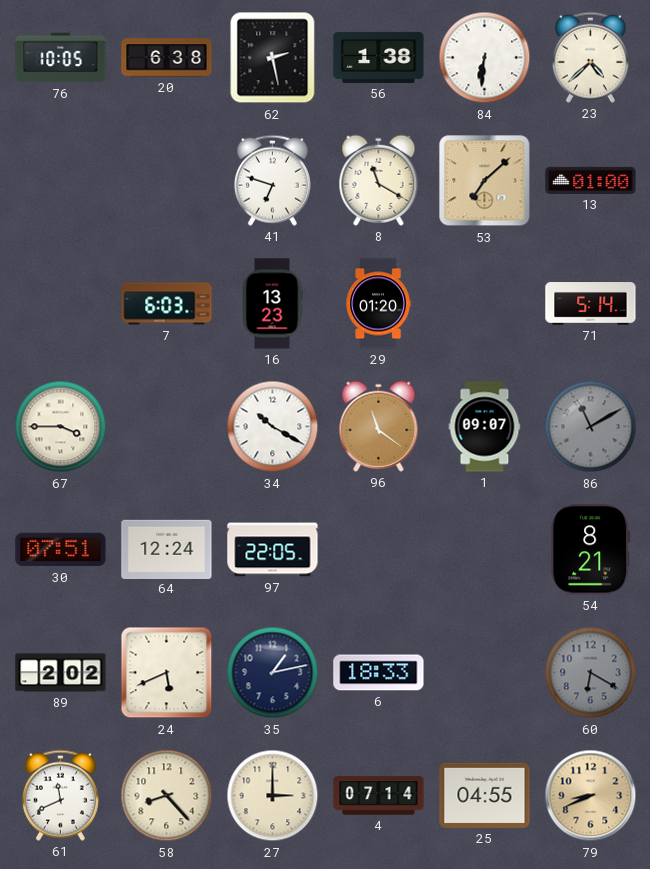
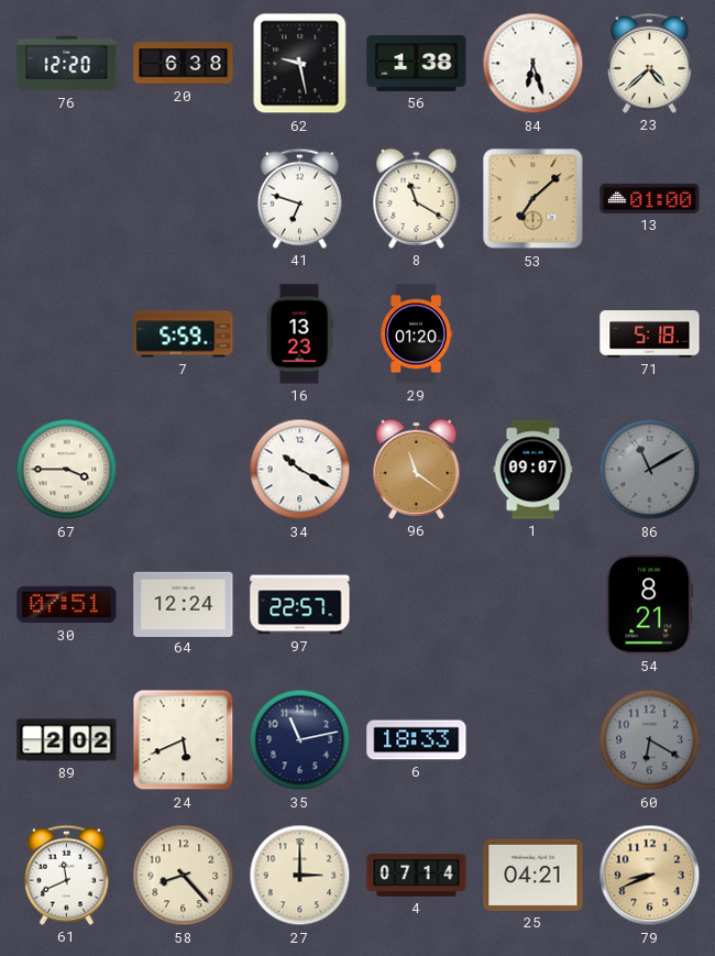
76: 10:05 -> 12:20
62: 2:28 -> 9:28
84: 6:31 -> 6:27
7: 6:03 -> 5:59
71: 5:14 -> 5:18
97: 22:05 -> 22:57
35: 1:13 -> 11:13
25: 04:55 -> 04:21
